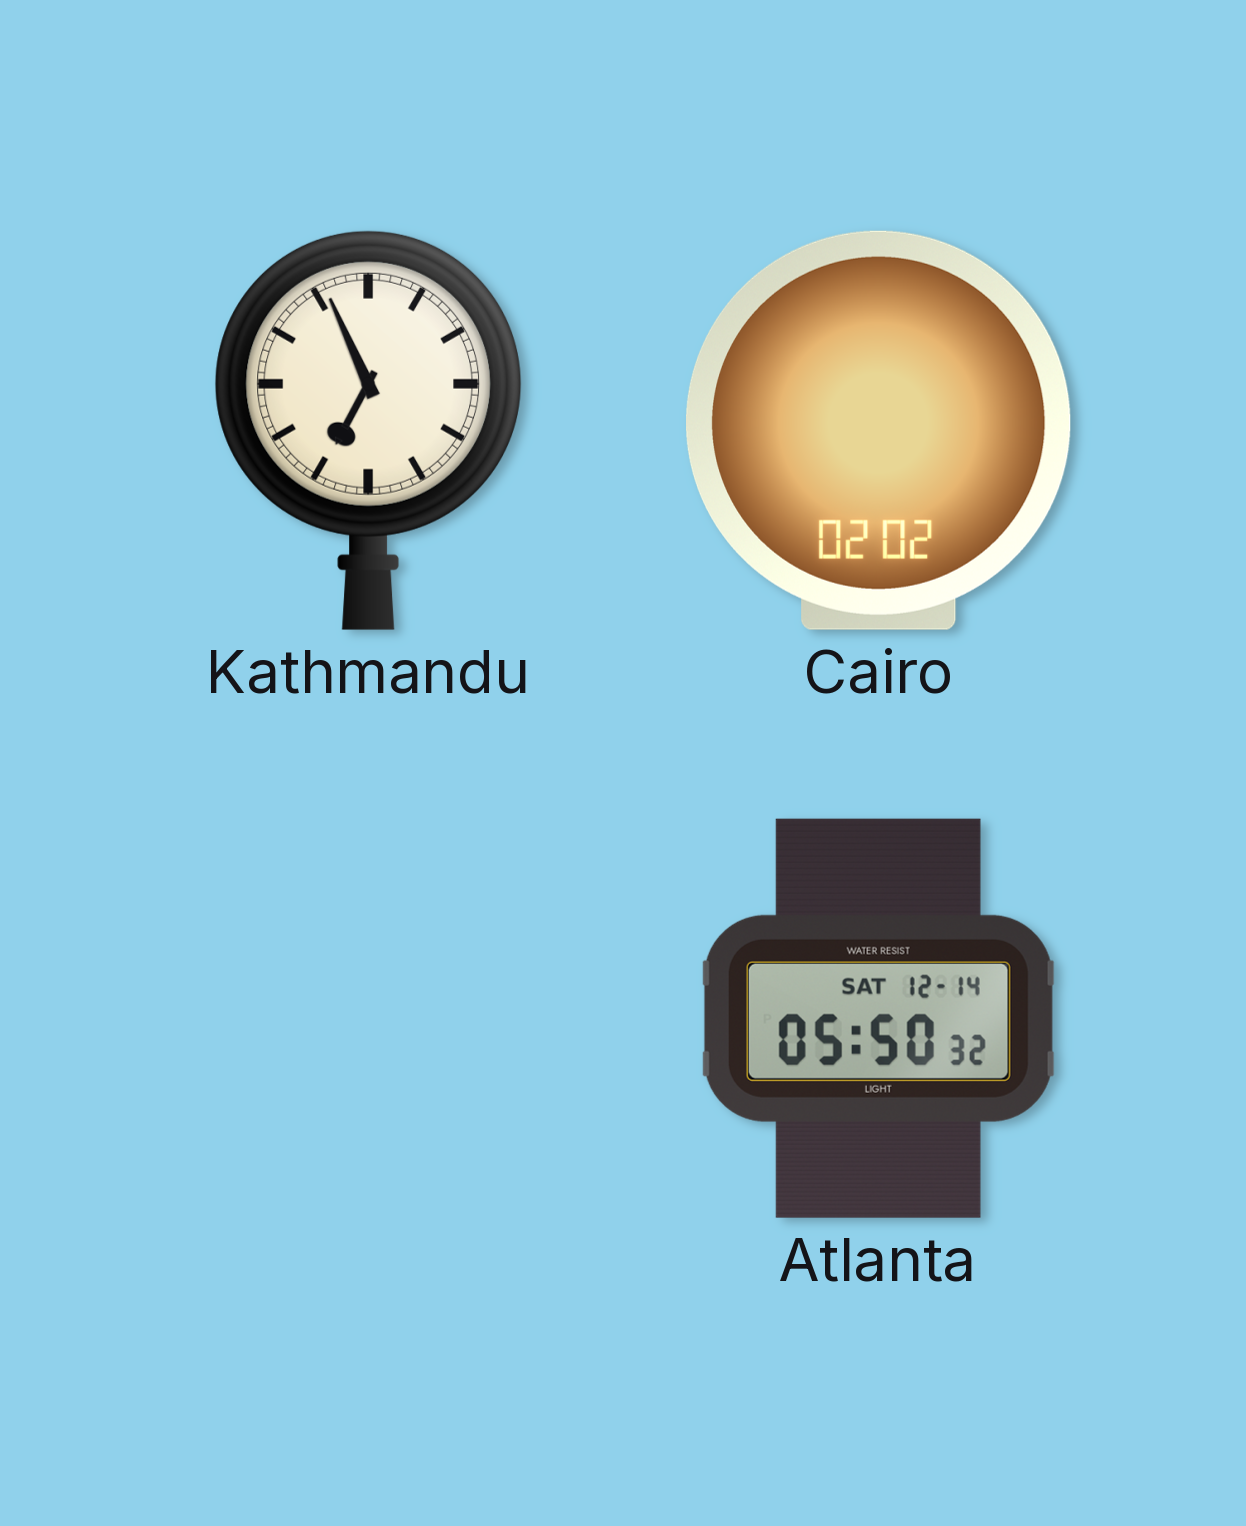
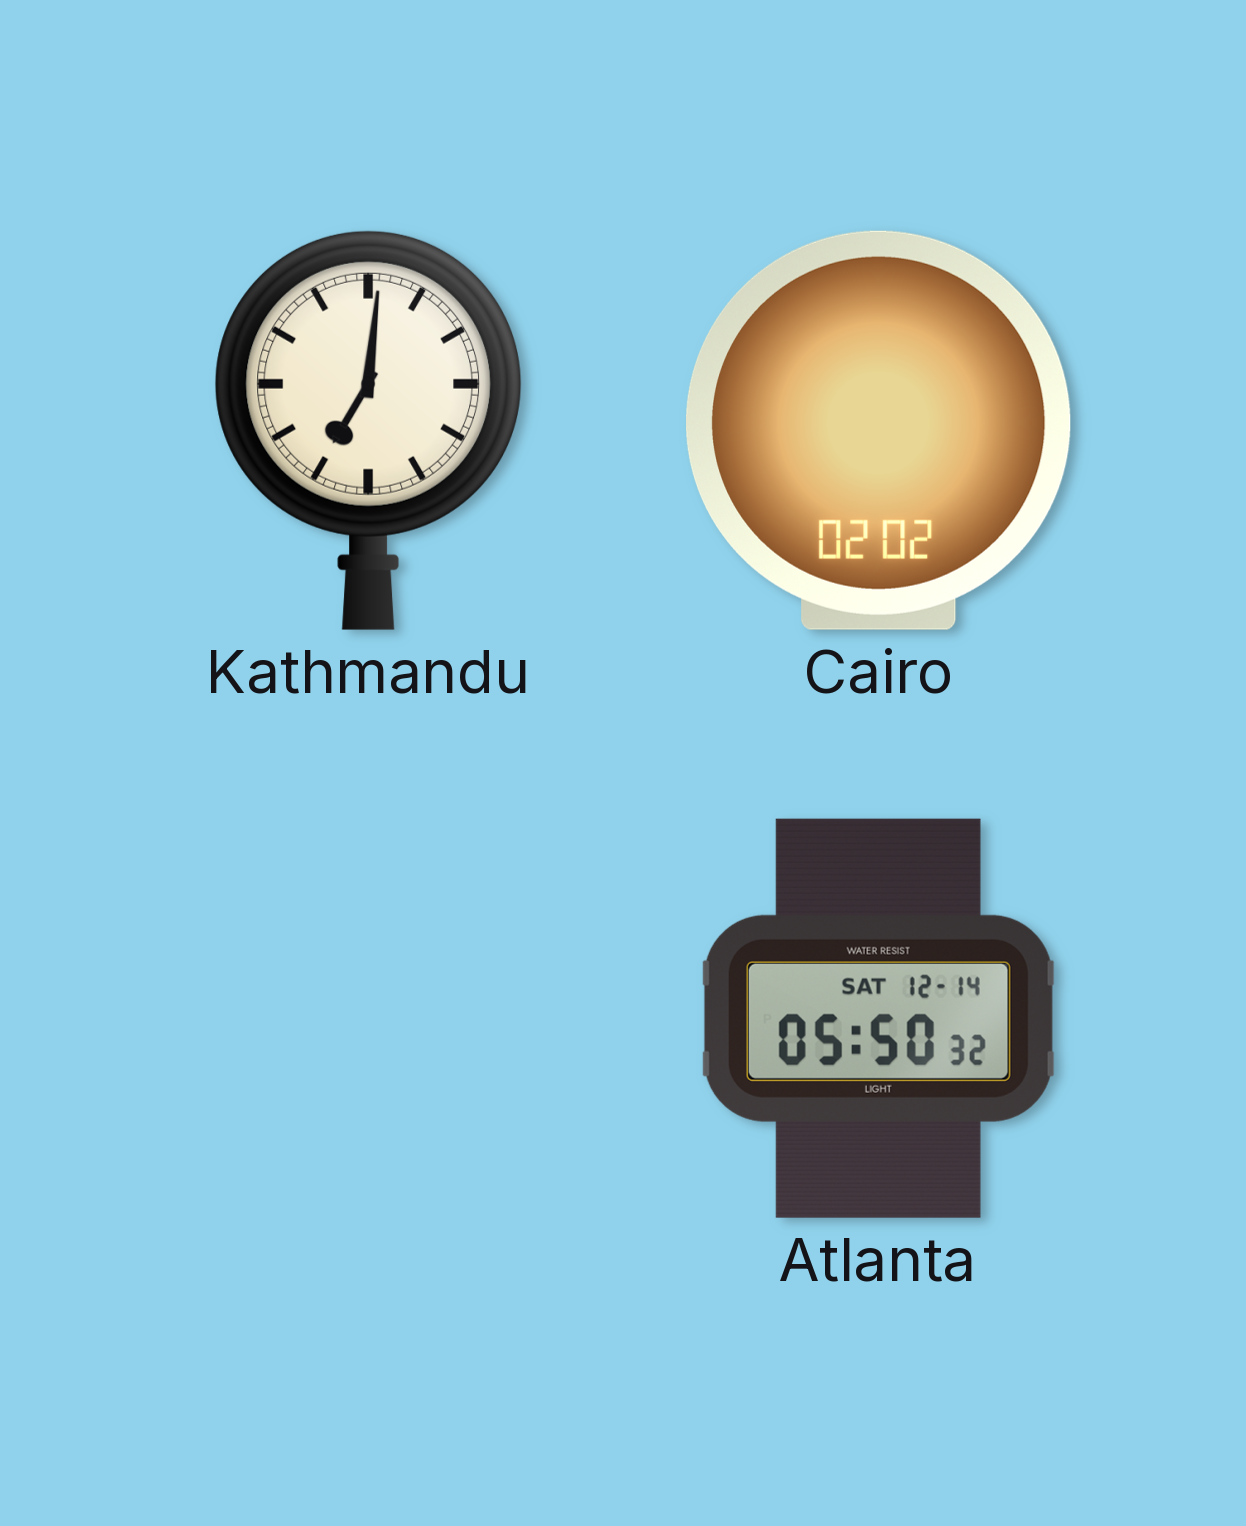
Kathmandu: 6:56 -> 7:01
